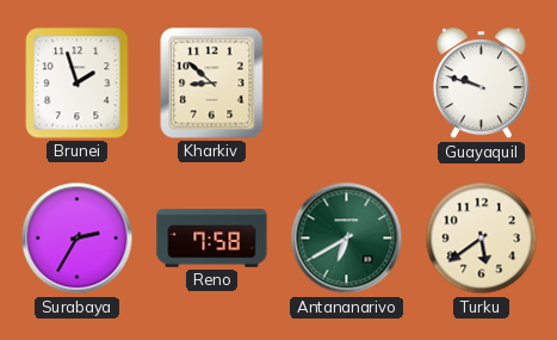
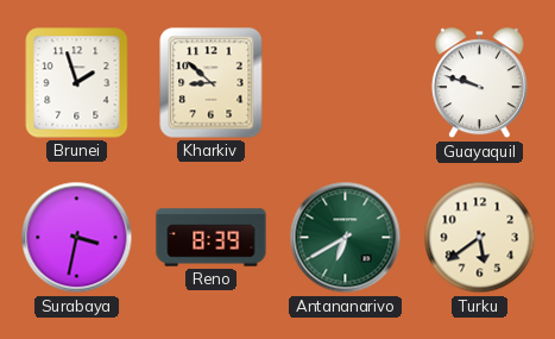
Surabaya: 2:35 -> 3:32
Reno: 7:58 -> 8:39
